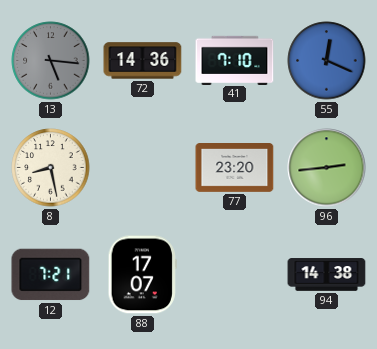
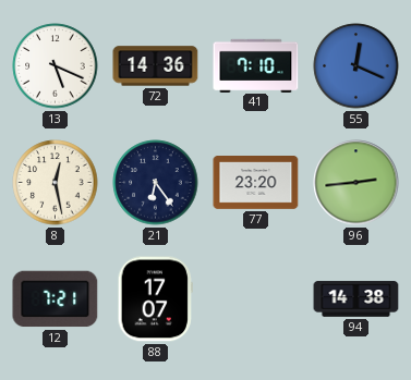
13: 5:16 -> 5:19
13 dial: grey -> white
8: 8:28 -> 12:28
21: none -> 6:24
